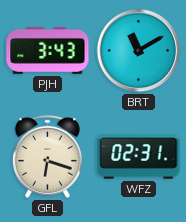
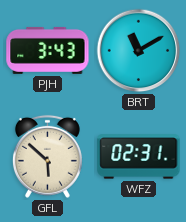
GFL: 6:18 -> 5:52
